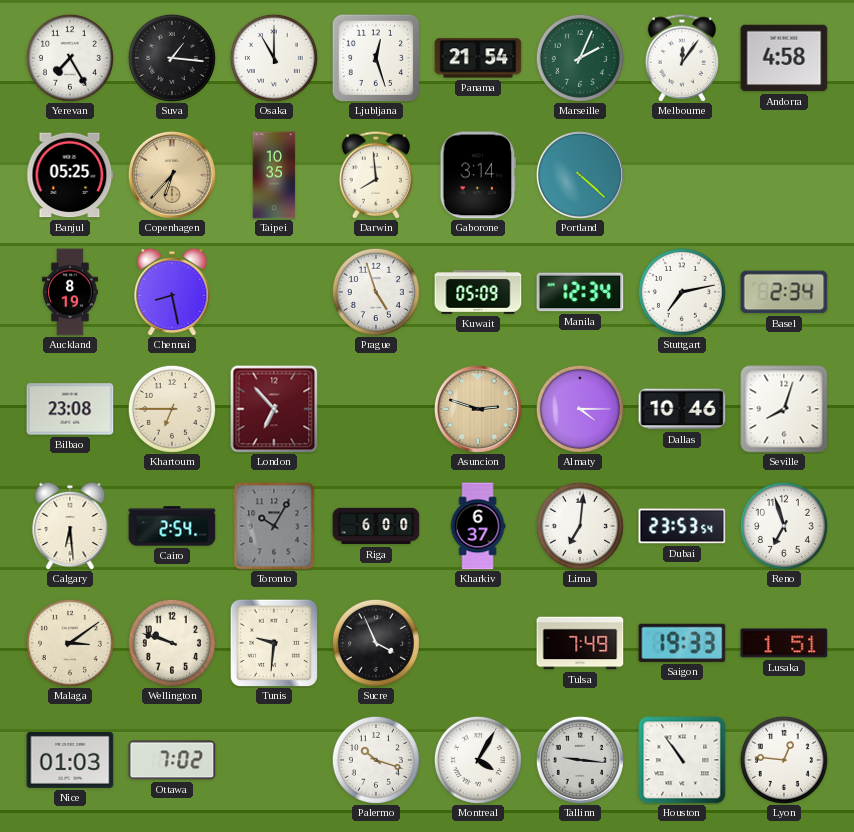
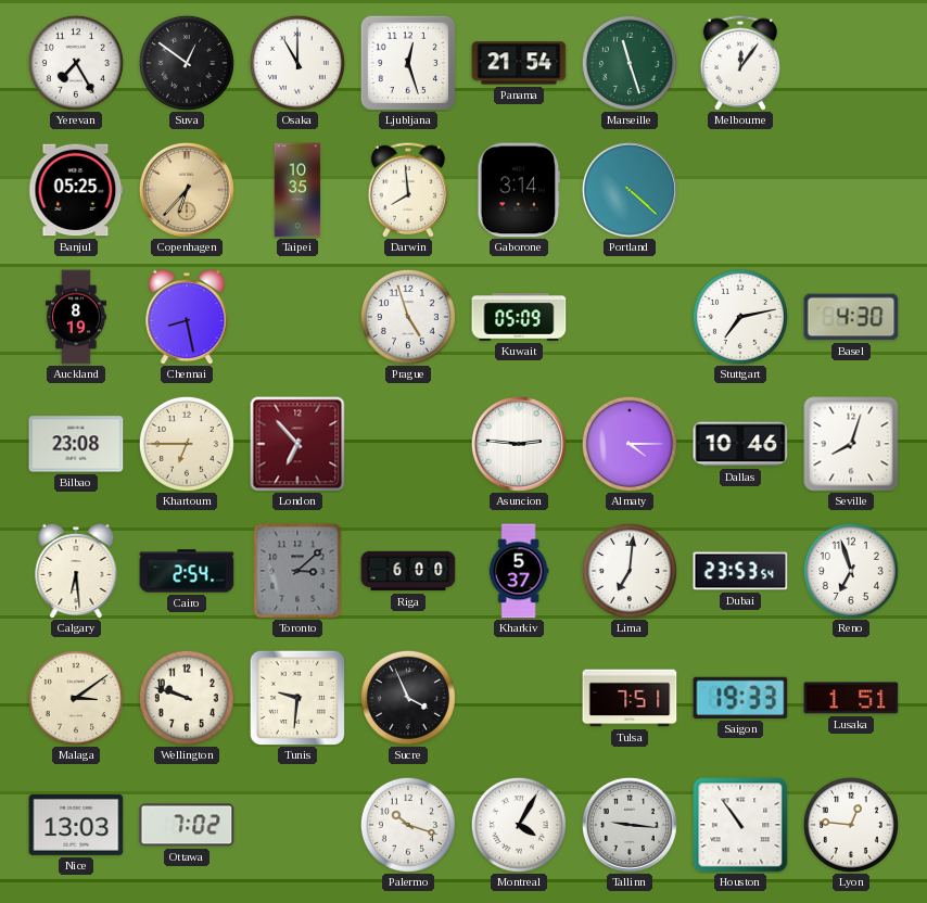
Suva: 1:16 -> 12:51
Marseille: 2:04 -> 11:27
Andorra: 4:58 -> none
Manila: 12:34 -> none
Basel: 2:34 -> 4:30
Asuncion: 2:48 -> 2:46
Asuncion dial: champagne -> white
Toronto: 10:05 -> 3:08
Kharkiv: 6:37 -> 5:37
Tulsa: 7:49 -> 7:51
Nice: 01:03 -> 13:03
